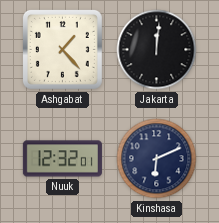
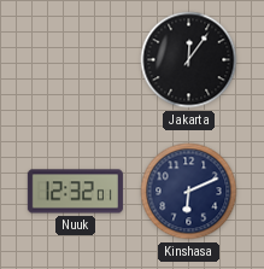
Ashgabat: 1:23 -> none
Jakarta: 12:01 -> 12:06
